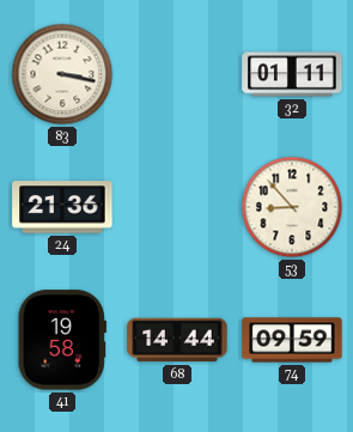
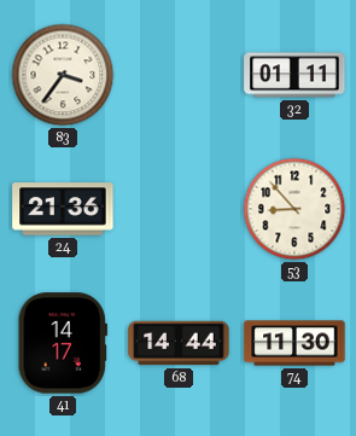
83: 3:17 -> 3:36
41: 19:58 -> 14:17
74: 09:59 -> 11:30
